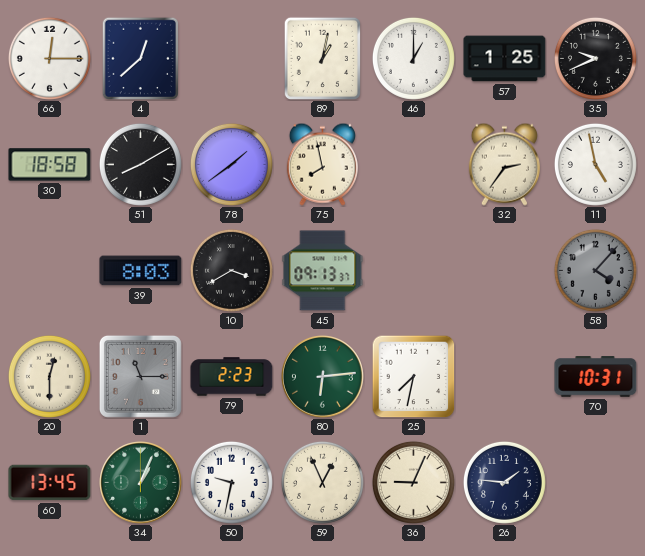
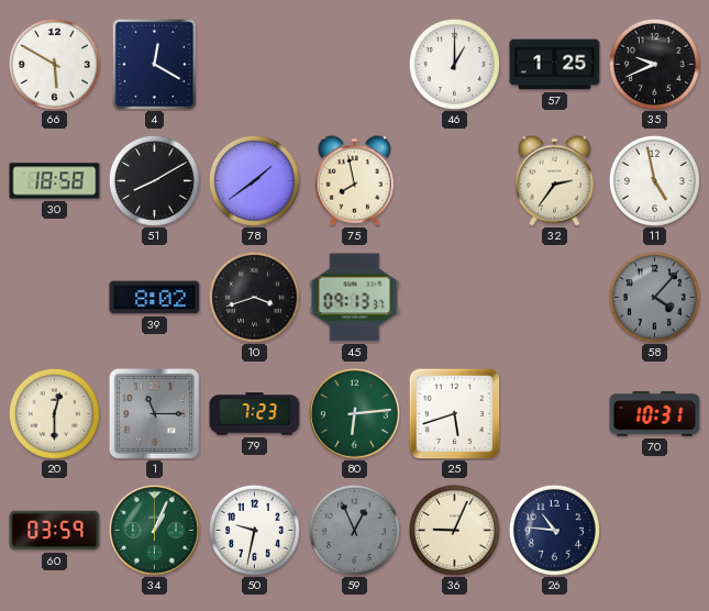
66: 12:15 -> 5:50
4: 12:38 -> 12:20
89: 1:02 -> none
39: 8:03 -> 8:02
10: 3:40 -> 3:42
79: 2:23 -> 7:23
25: 7:32 -> 5:42
60: 13:45 -> 03:59
59 dial: cream -> grey
26: 1:46 -> 10:46
